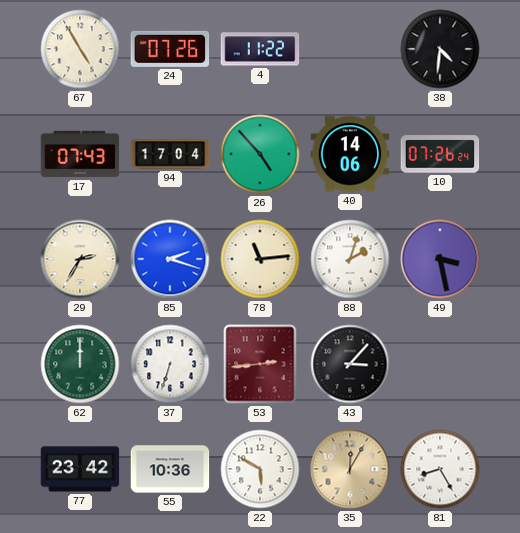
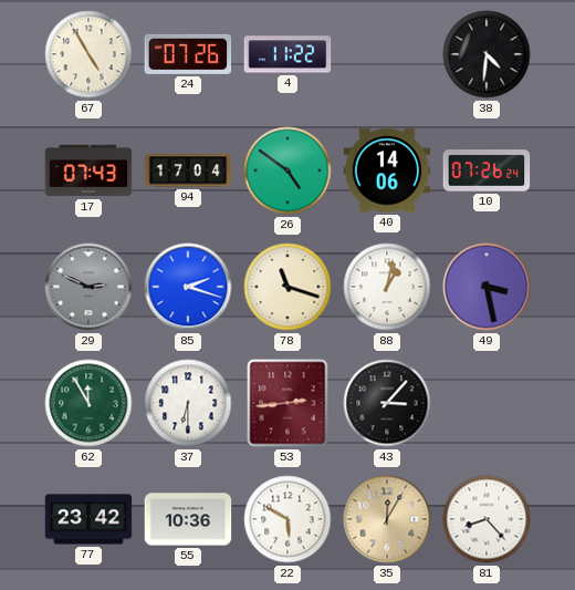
26: 4:53 -> 4:51
29: 2:35 -> 2:49
29 dial: cream -> grey
78: 11:14 -> 11:18
88: 2:03 -> 1:02
62: 12:00 -> 11:55
37: 6:33 -> 6:30
81: 8:25 -> 8:23
